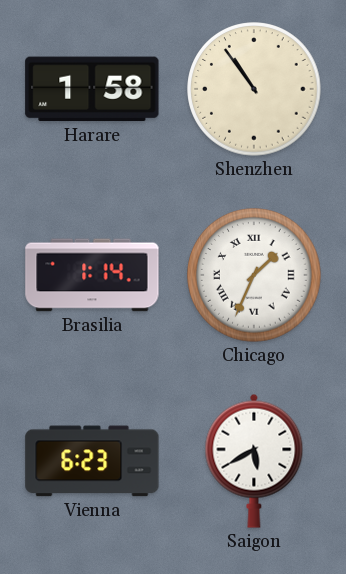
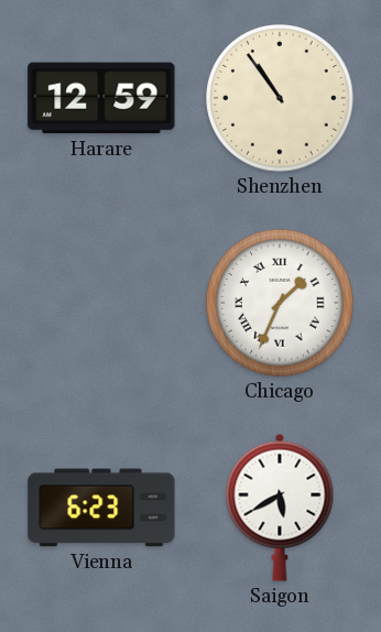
Harare: 1:58 -> 12:59
Brasilia: 1:14 -> none
